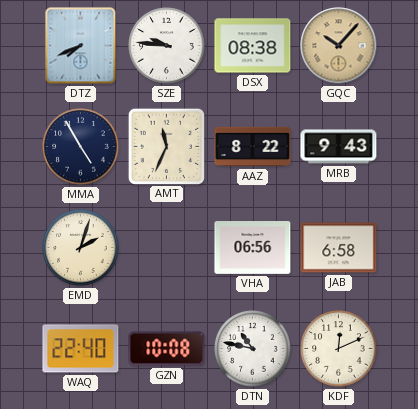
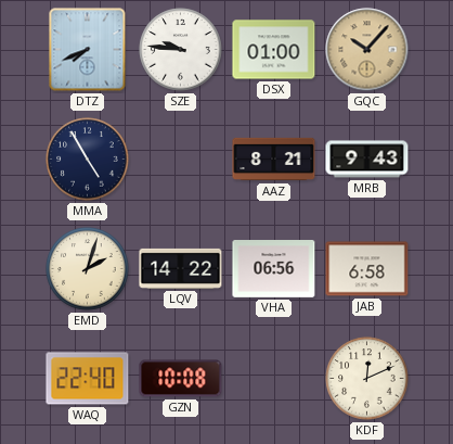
DSX: 08:38 -> 01:00
AMT: 11:34 -> none
AAZ: 8:22 -> 8:21
LQV: none -> 14:22
DTN: 10:47 -> none
